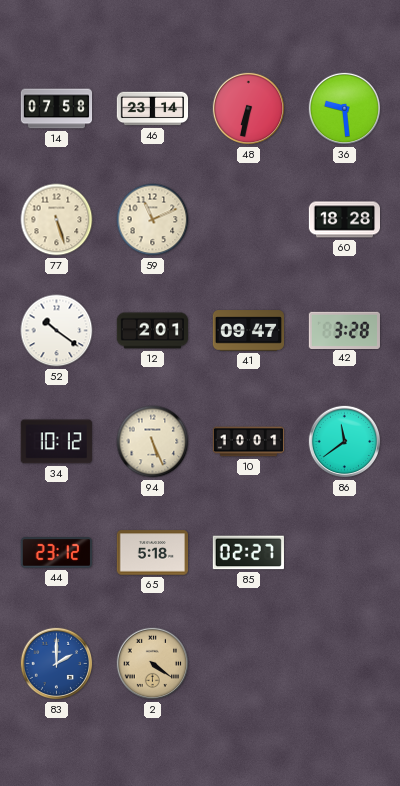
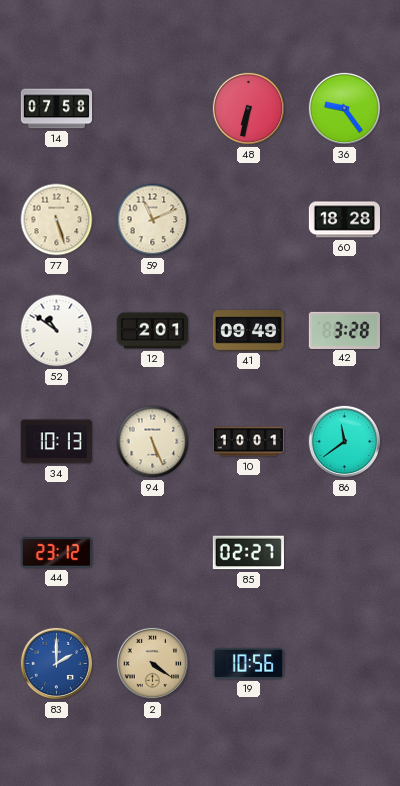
46: 23:14 -> none
36: 9:29 -> 9:24
52: 10:21 -> 10:51
41: 09:47 -> 09:49
34: 10:12 -> 10:13
65: 5:18 -> none
19: none -> 10:56
